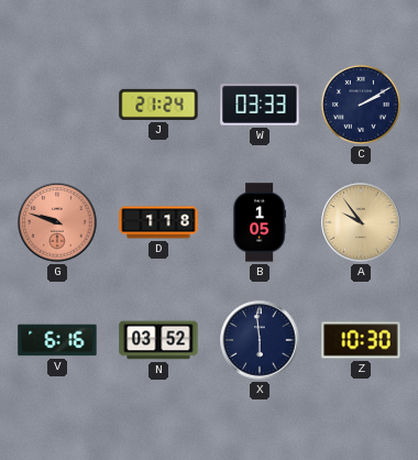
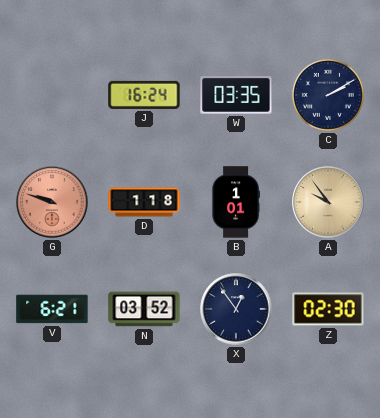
J: 21:24 -> 16:24
W: 03:33 -> 03:35
B: 1:05 -> 1:01
V: 6:16 -> 6:21
X: 5:59 -> 12:54
Z: 10:30 -> 02:30
